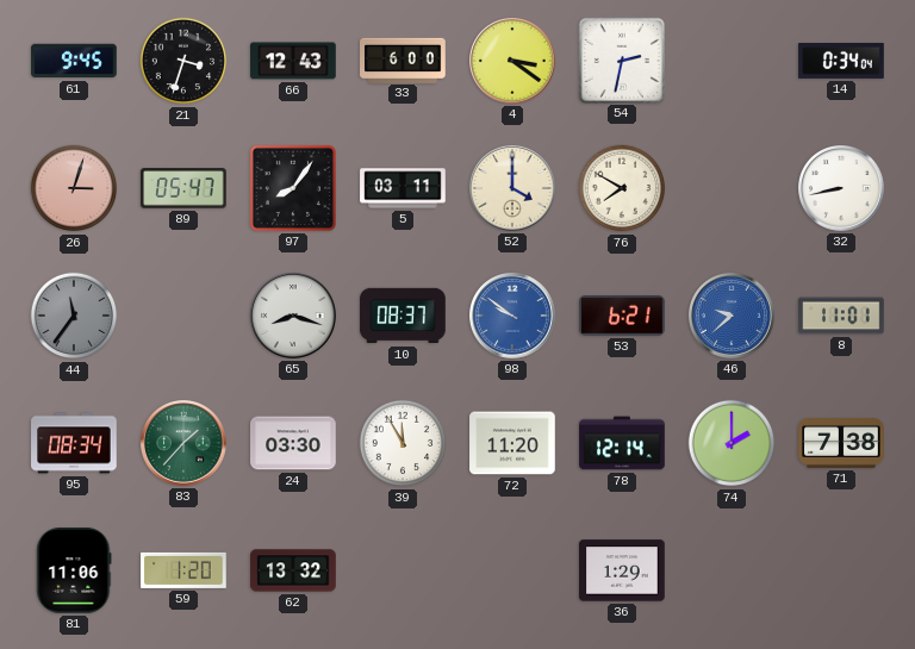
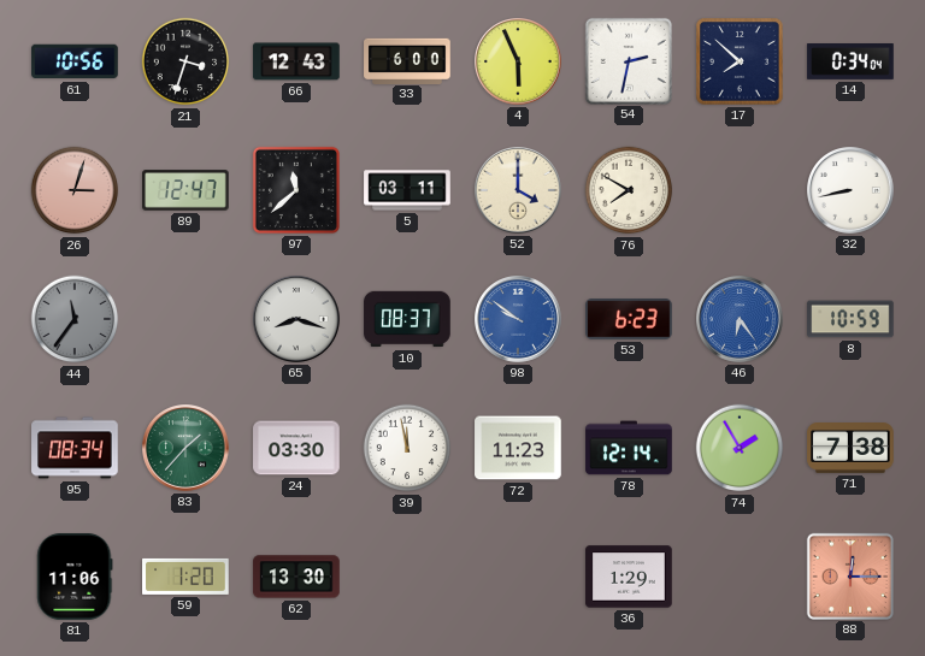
61: 9:45 -> 10:56
4: 3:21 -> 5:56
17: none -> 7:52
89: 05:47 -> 12:47
97: 8:06 -> 11:38
53: 6:21 -> 6:23
46: 9:38 -> 6:24
8: 11:01 -> 10:59
39: 11:55 -> 11:58
72: 11:20 -> 11:23
74: 2:00 -> 1:55
62: 13:32 -> 13:30
88: none -> 12:15
